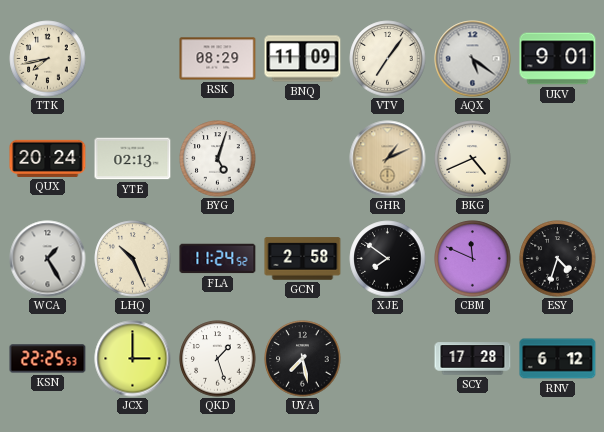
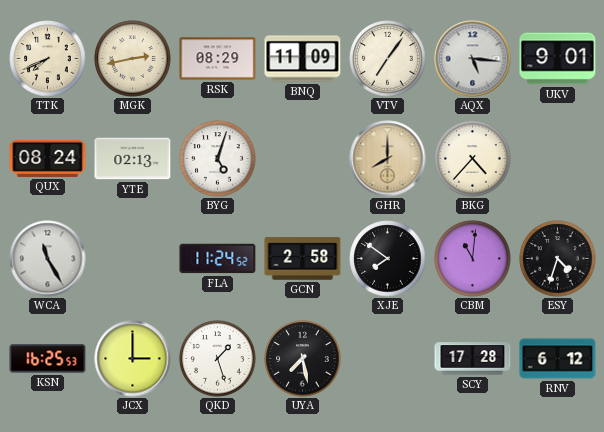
TTK: 7:43 -> 7:41
MGK: none -> 2:43
AQX: 5:21 -> 5:16
QUX: 20:24 -> 08:24
GHR: 1:11 -> 8:00
BKG: 4:41 -> 4:37
WCA: 1:25 -> 11:25
LHQ: 10:26 -> none
CBM: 11:49 -> 11:01
KSN: 22:25 -> 16:25
